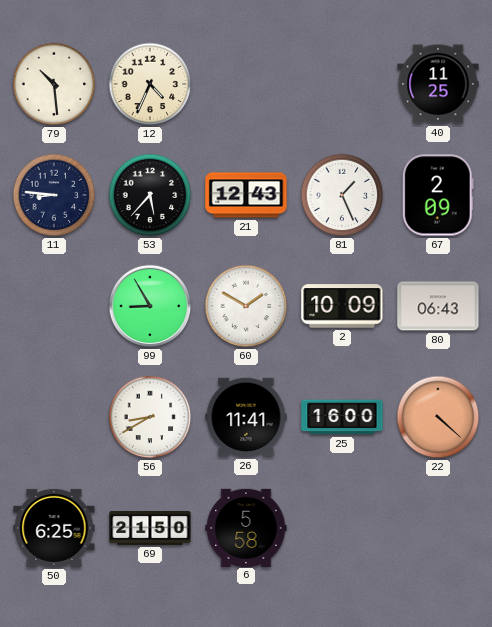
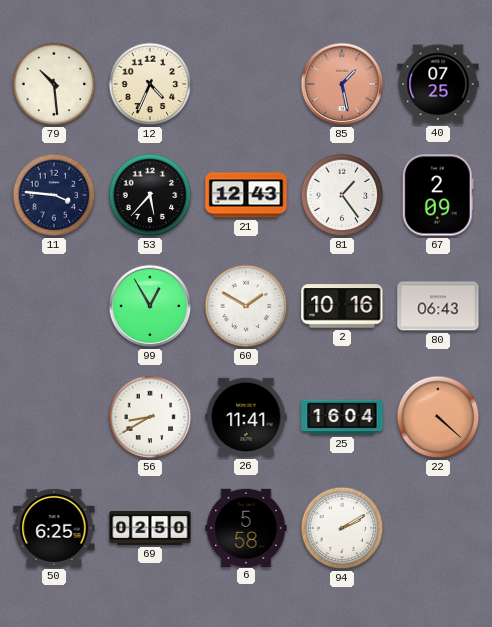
85: none -> 1:28
40: 11:25 -> 07:25
11: 8:46 -> 3:46
81: 1:26 -> 1:24
99: 8:55 -> 12:55
2: 10:09 -> 10:16
25: 16:00 -> 16:04
69: 21:50 -> 02:50
94: none -> 2:10
